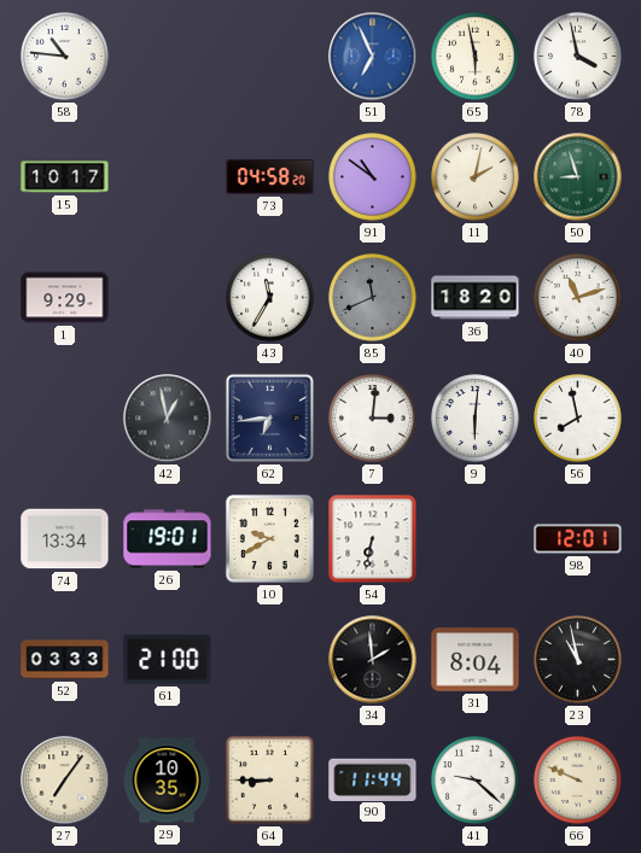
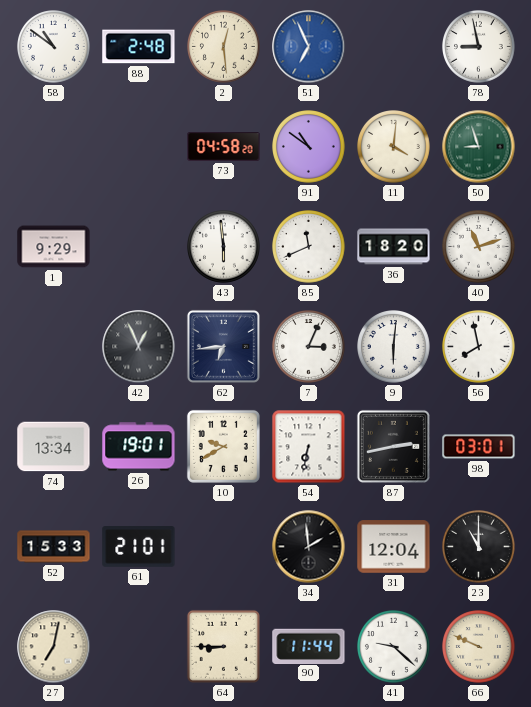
58: 10:46 -> 10:51
88: none -> 2:48
2: none -> 12:29
65: 5:58 -> none
78: 3:58 -> 8:58
15: 10:17 -> none
11: 2:02 -> 4:01
43: 11:35 -> 5:59
85 dial: grey -> white
42: 12:58 -> 12:56
7: 3:01 -> 3:04
87: none -> 2:43
98: 12:01 -> 03:01
52: 03:33 -> 15:33
61: 21:00 -> 21:01
31: 8:04 -> 12:04
23: 10:58 -> 11:00
27: 7:06 -> 7:02
29: 10:35 -> none
